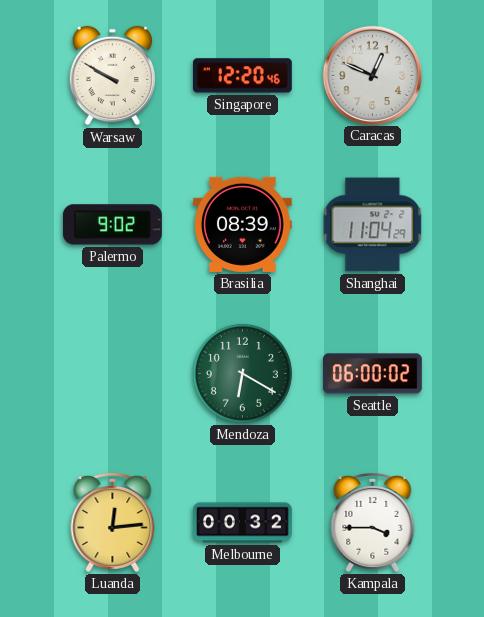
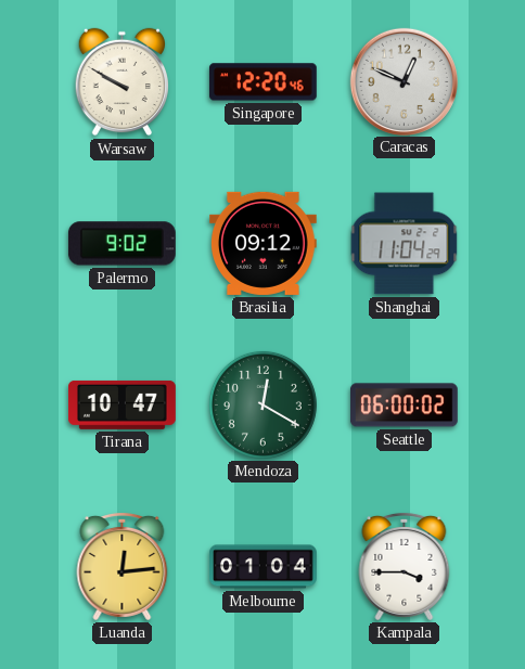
Brasilia: 08:39 -> 09:12
Tirana: none -> 10:47
Mendoza: 6:20 -> 12:20
Melbourne: 00:32 -> 01:04
